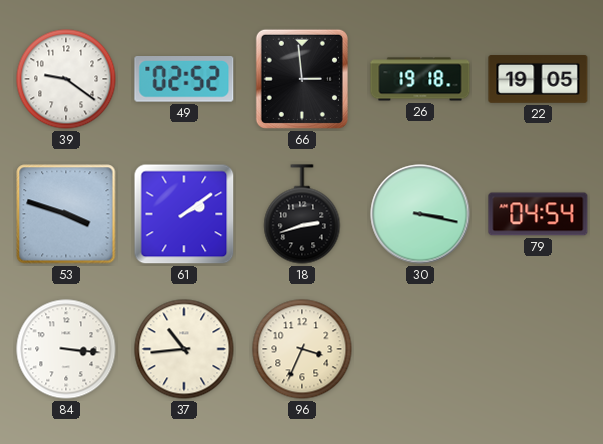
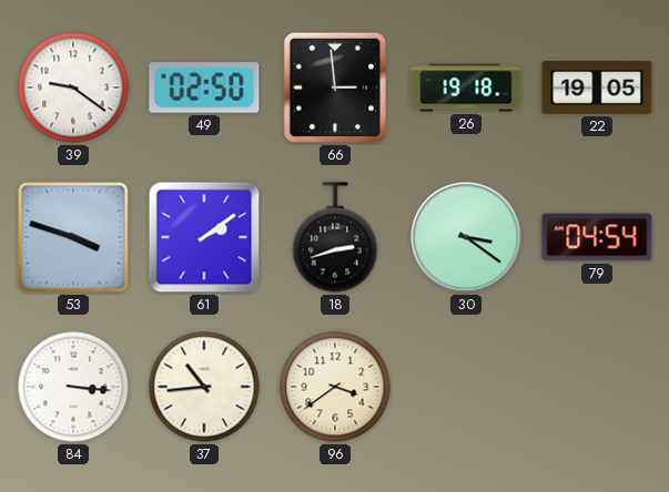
49: 02:52 -> 02:50
30: 3:17 -> 3:21
96: 3:34 -> 3:39
